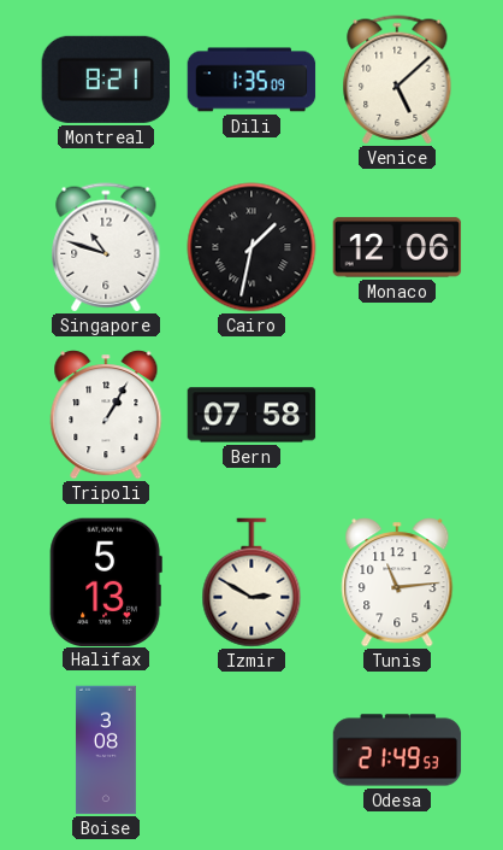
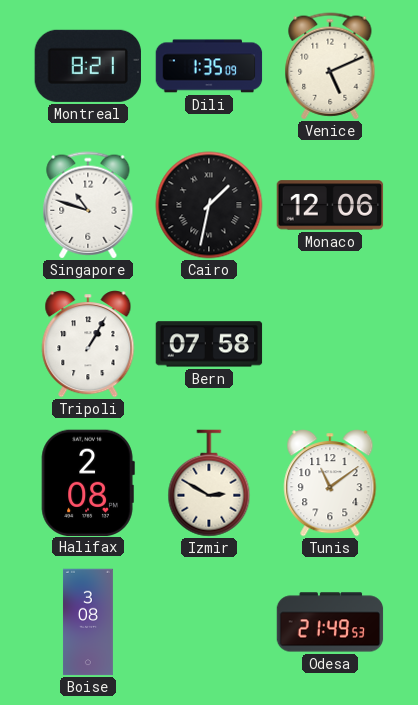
Venice: 5:08 -> 5:11
Halifax: 5:13 -> 2:08
Tunis: 11:14 -> 11:09
